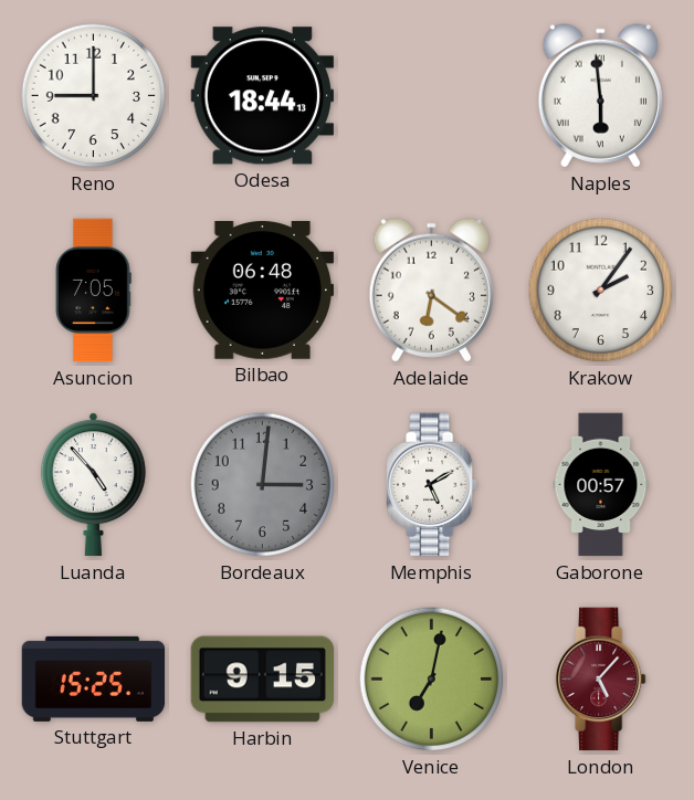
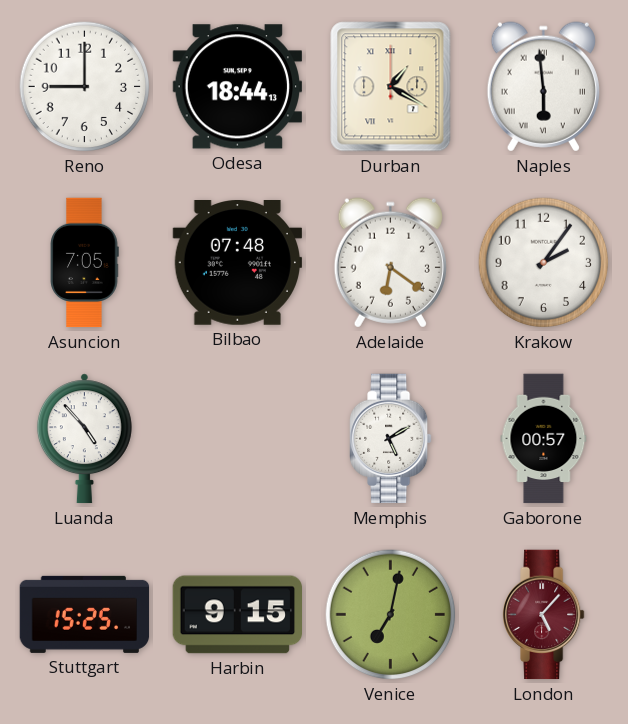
Durban: none -> 1:20
Bilbao: 06:48 -> 07:48
Bordeaux: 3:01 -> none
